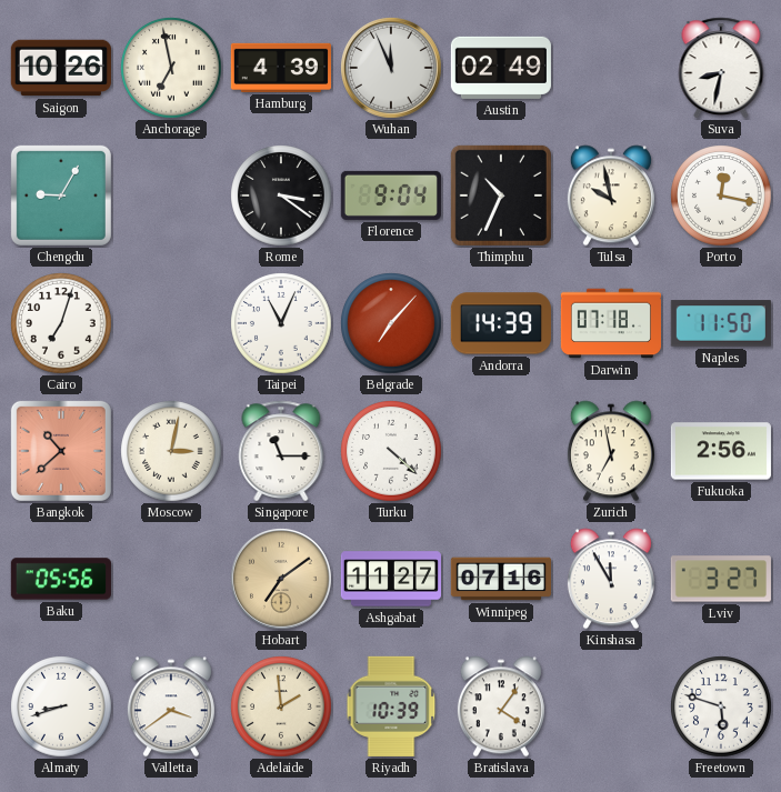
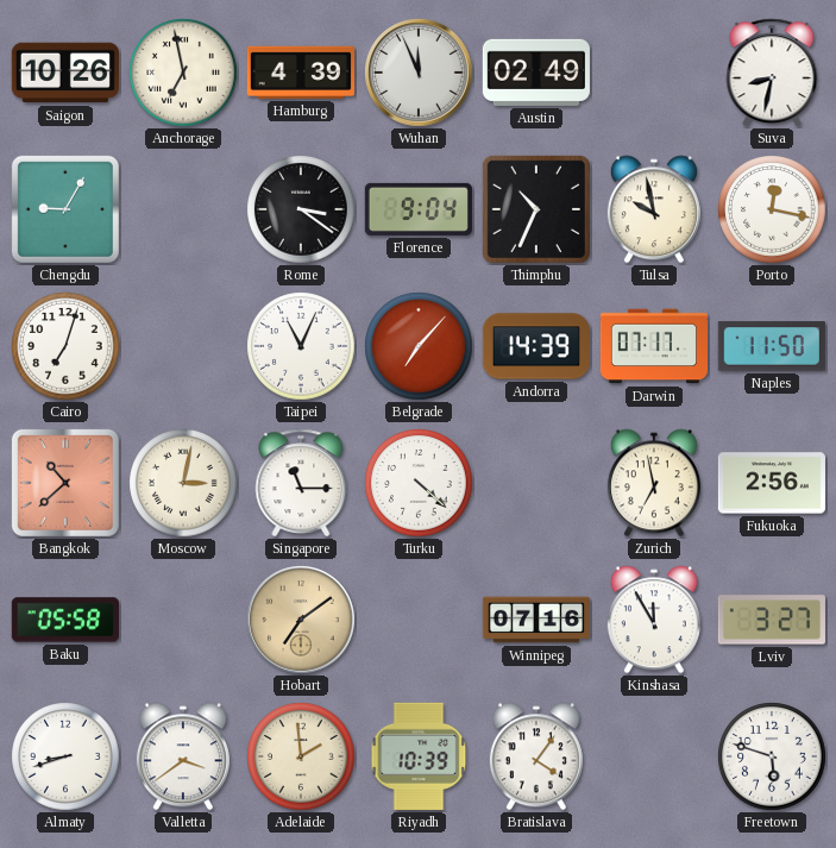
Darwin: 07:18 -> 07:17
Baku: 05:56 -> 05:58
Ashgabat: 11:27 -> none
